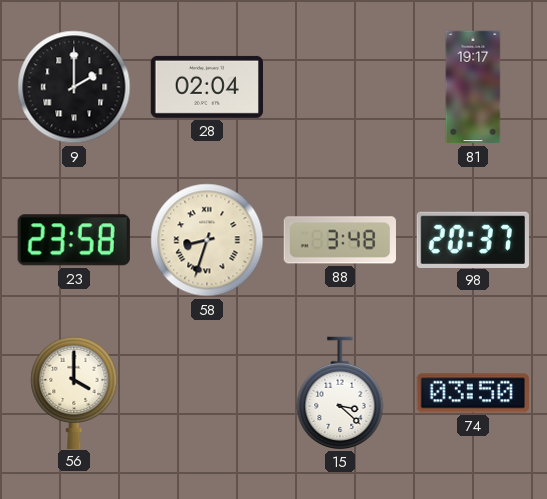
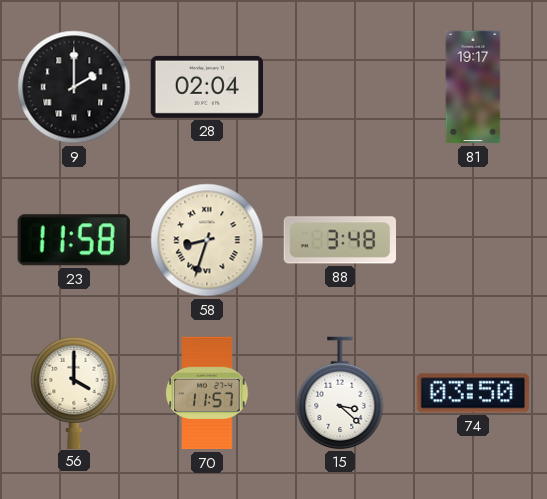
23: 23:58 -> 11:58
98: 20:37 -> none
70: none -> 11:57
